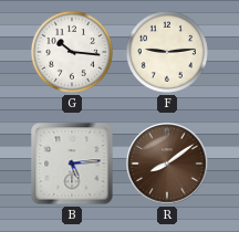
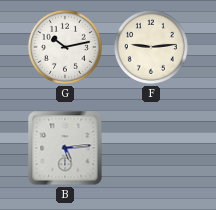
G: 10:16 -> 10:13
R: 8:09 -> none
